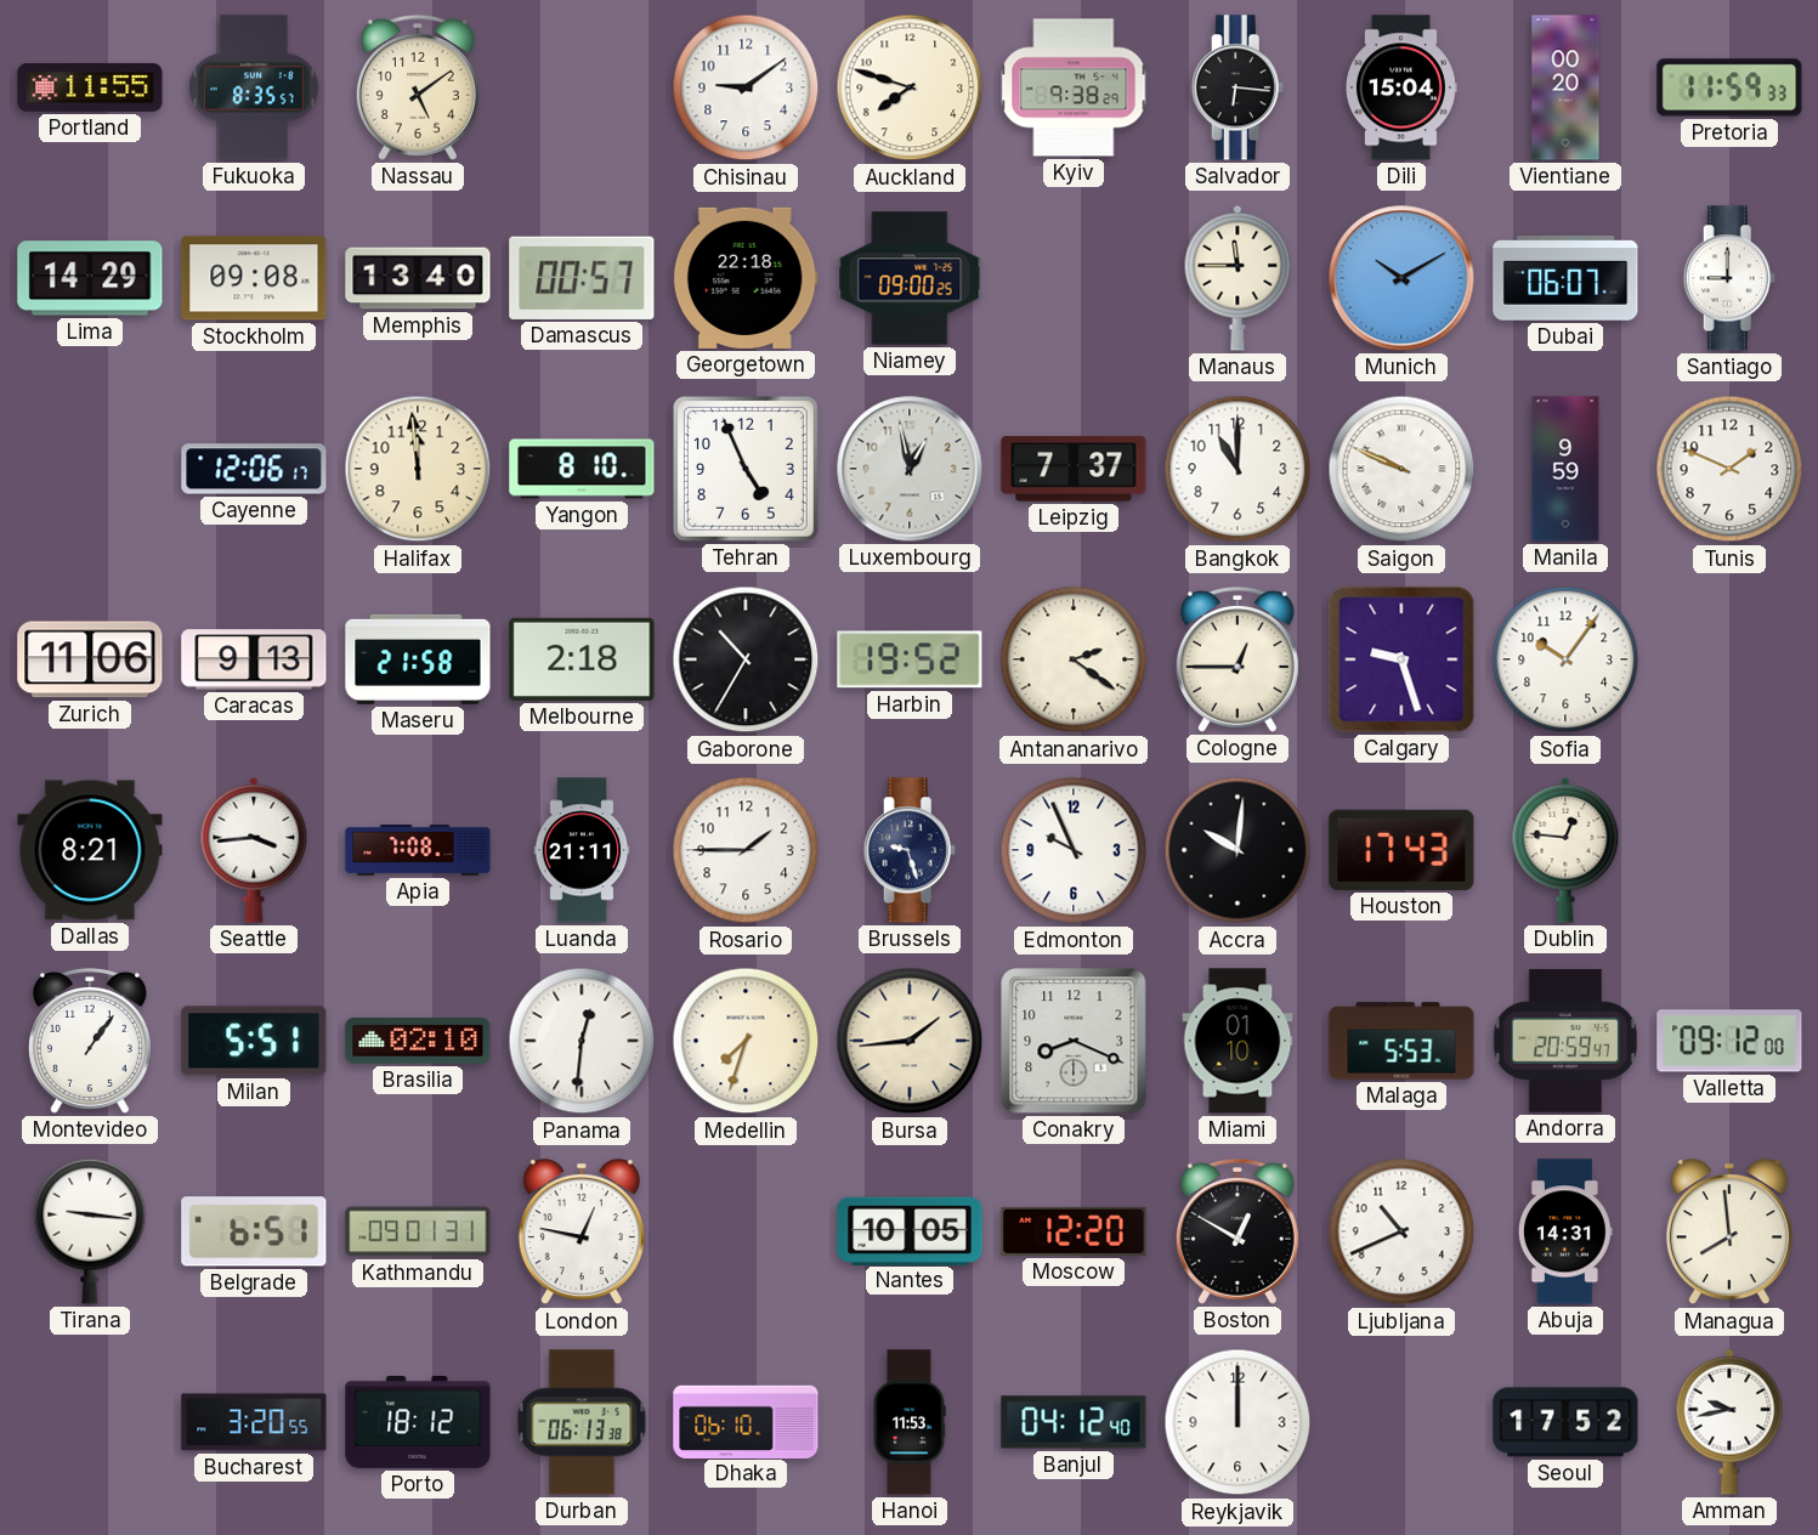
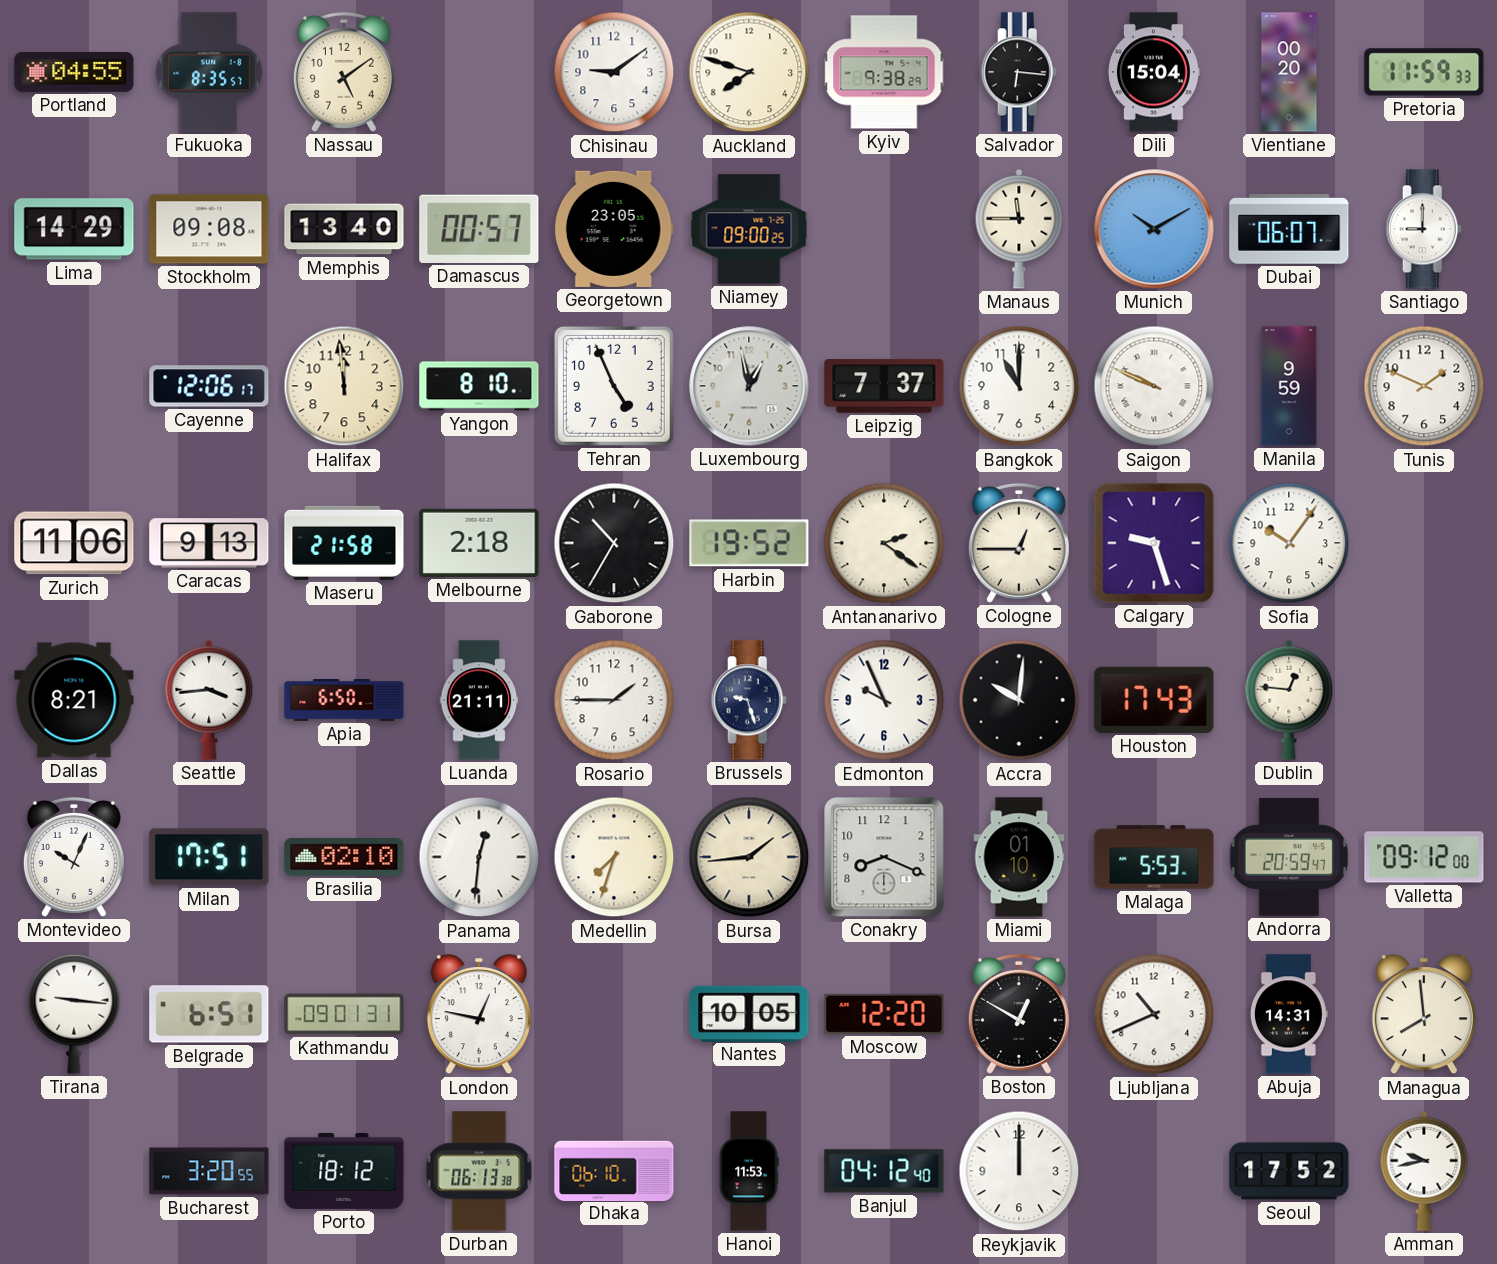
Portland: 11:55 -> 04:55
Georgetown: 22:18 -> 23:05
Apia: 7:08 -> 6:50
Montevideo: 1:06 -> 10:04
Milan: 5:51 -> 17:51
